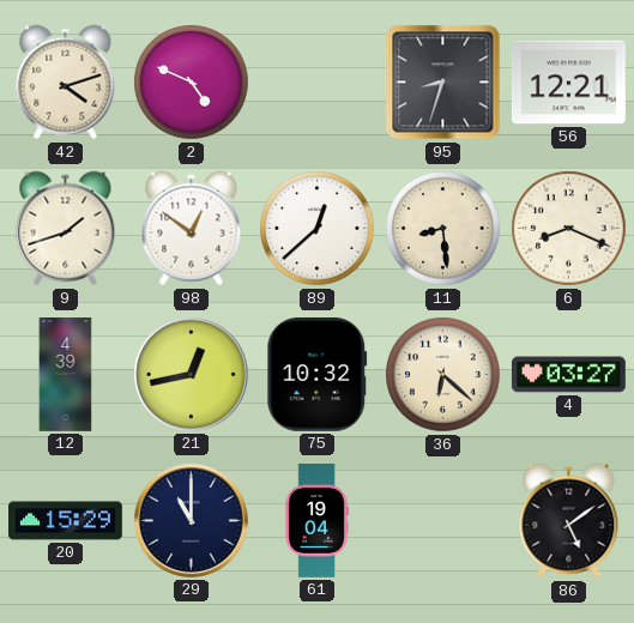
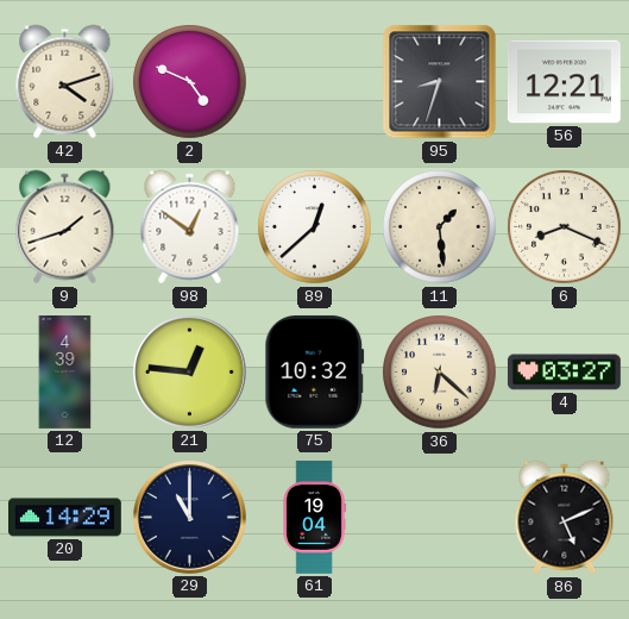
11: 8:29 -> 1:29
21: 12:43 -> 12:46
20: 15:29 -> 14:29
86: 5:09 -> 5:11
